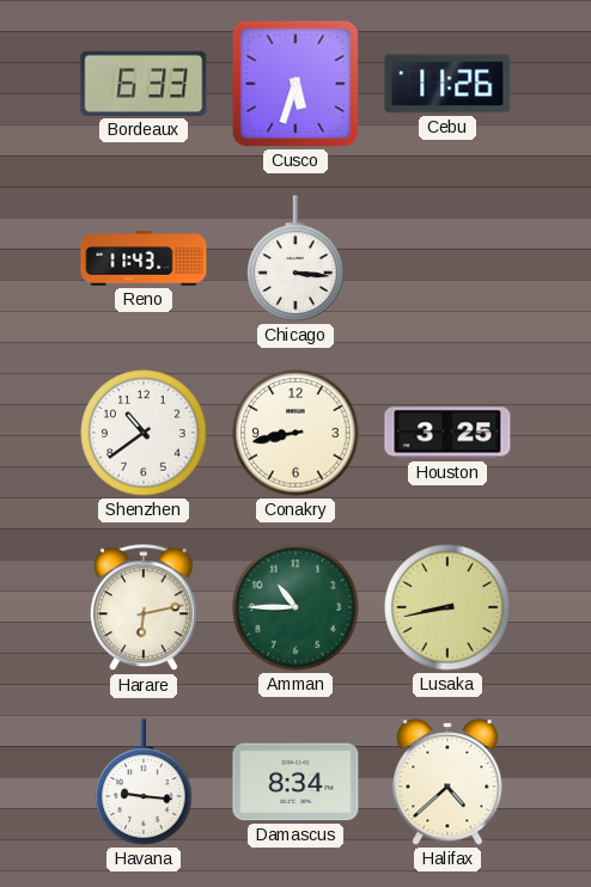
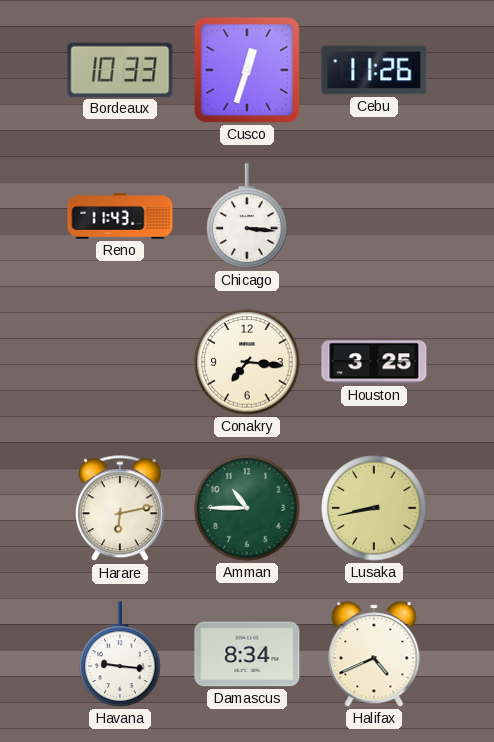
Bordeaux: 6:33 -> 10:33
Cusco: 5:33 -> 12:33
Shenzhen: 10:39 -> none
Conakry: 8:43 -> 7:16
Halifax: 4:38 -> 4:41
